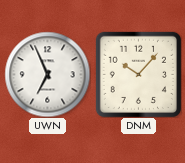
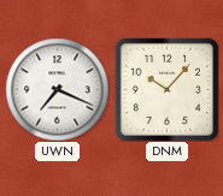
UWN: 6:56 -> 7:19
